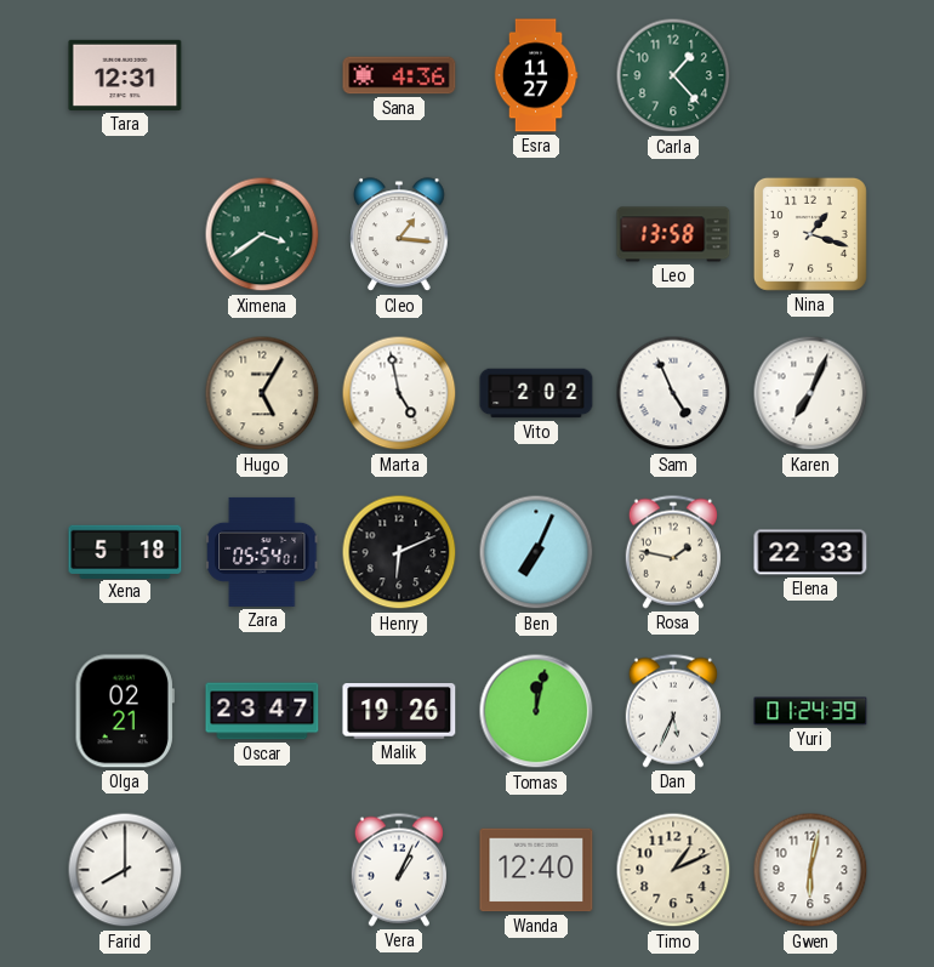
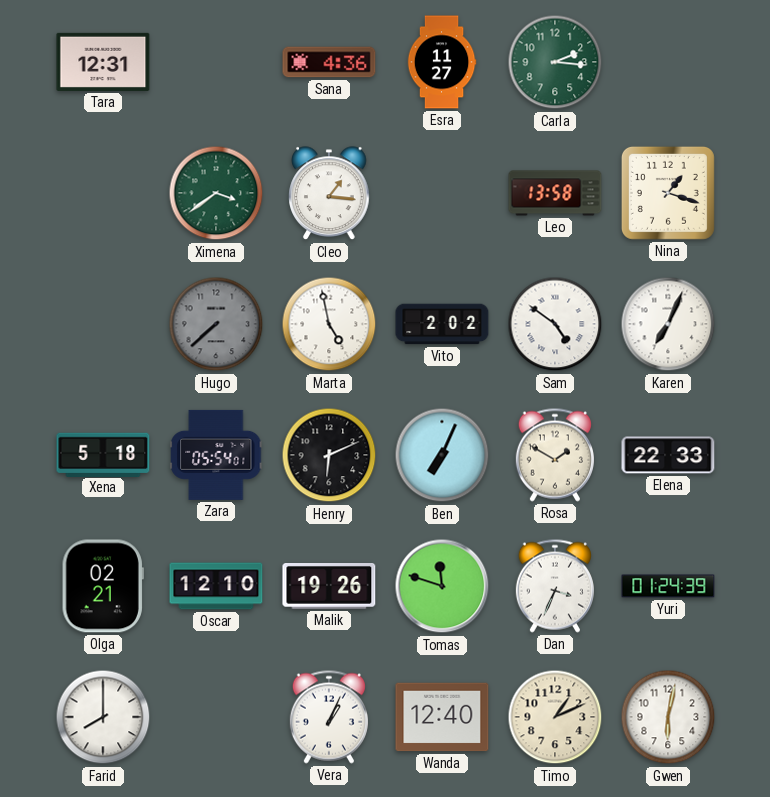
Carla: 1:23 -> 2:16
Hugo: 5:05 -> 7:38
Hugo dial: cream -> grey
Sam: 4:56 -> 4:51
Rosa: 1:47 -> 1:50
Oscar: 23:47 -> 12:10
Tomas: 12:02 -> 11:48
Dan: 5:34 -> 3:34
